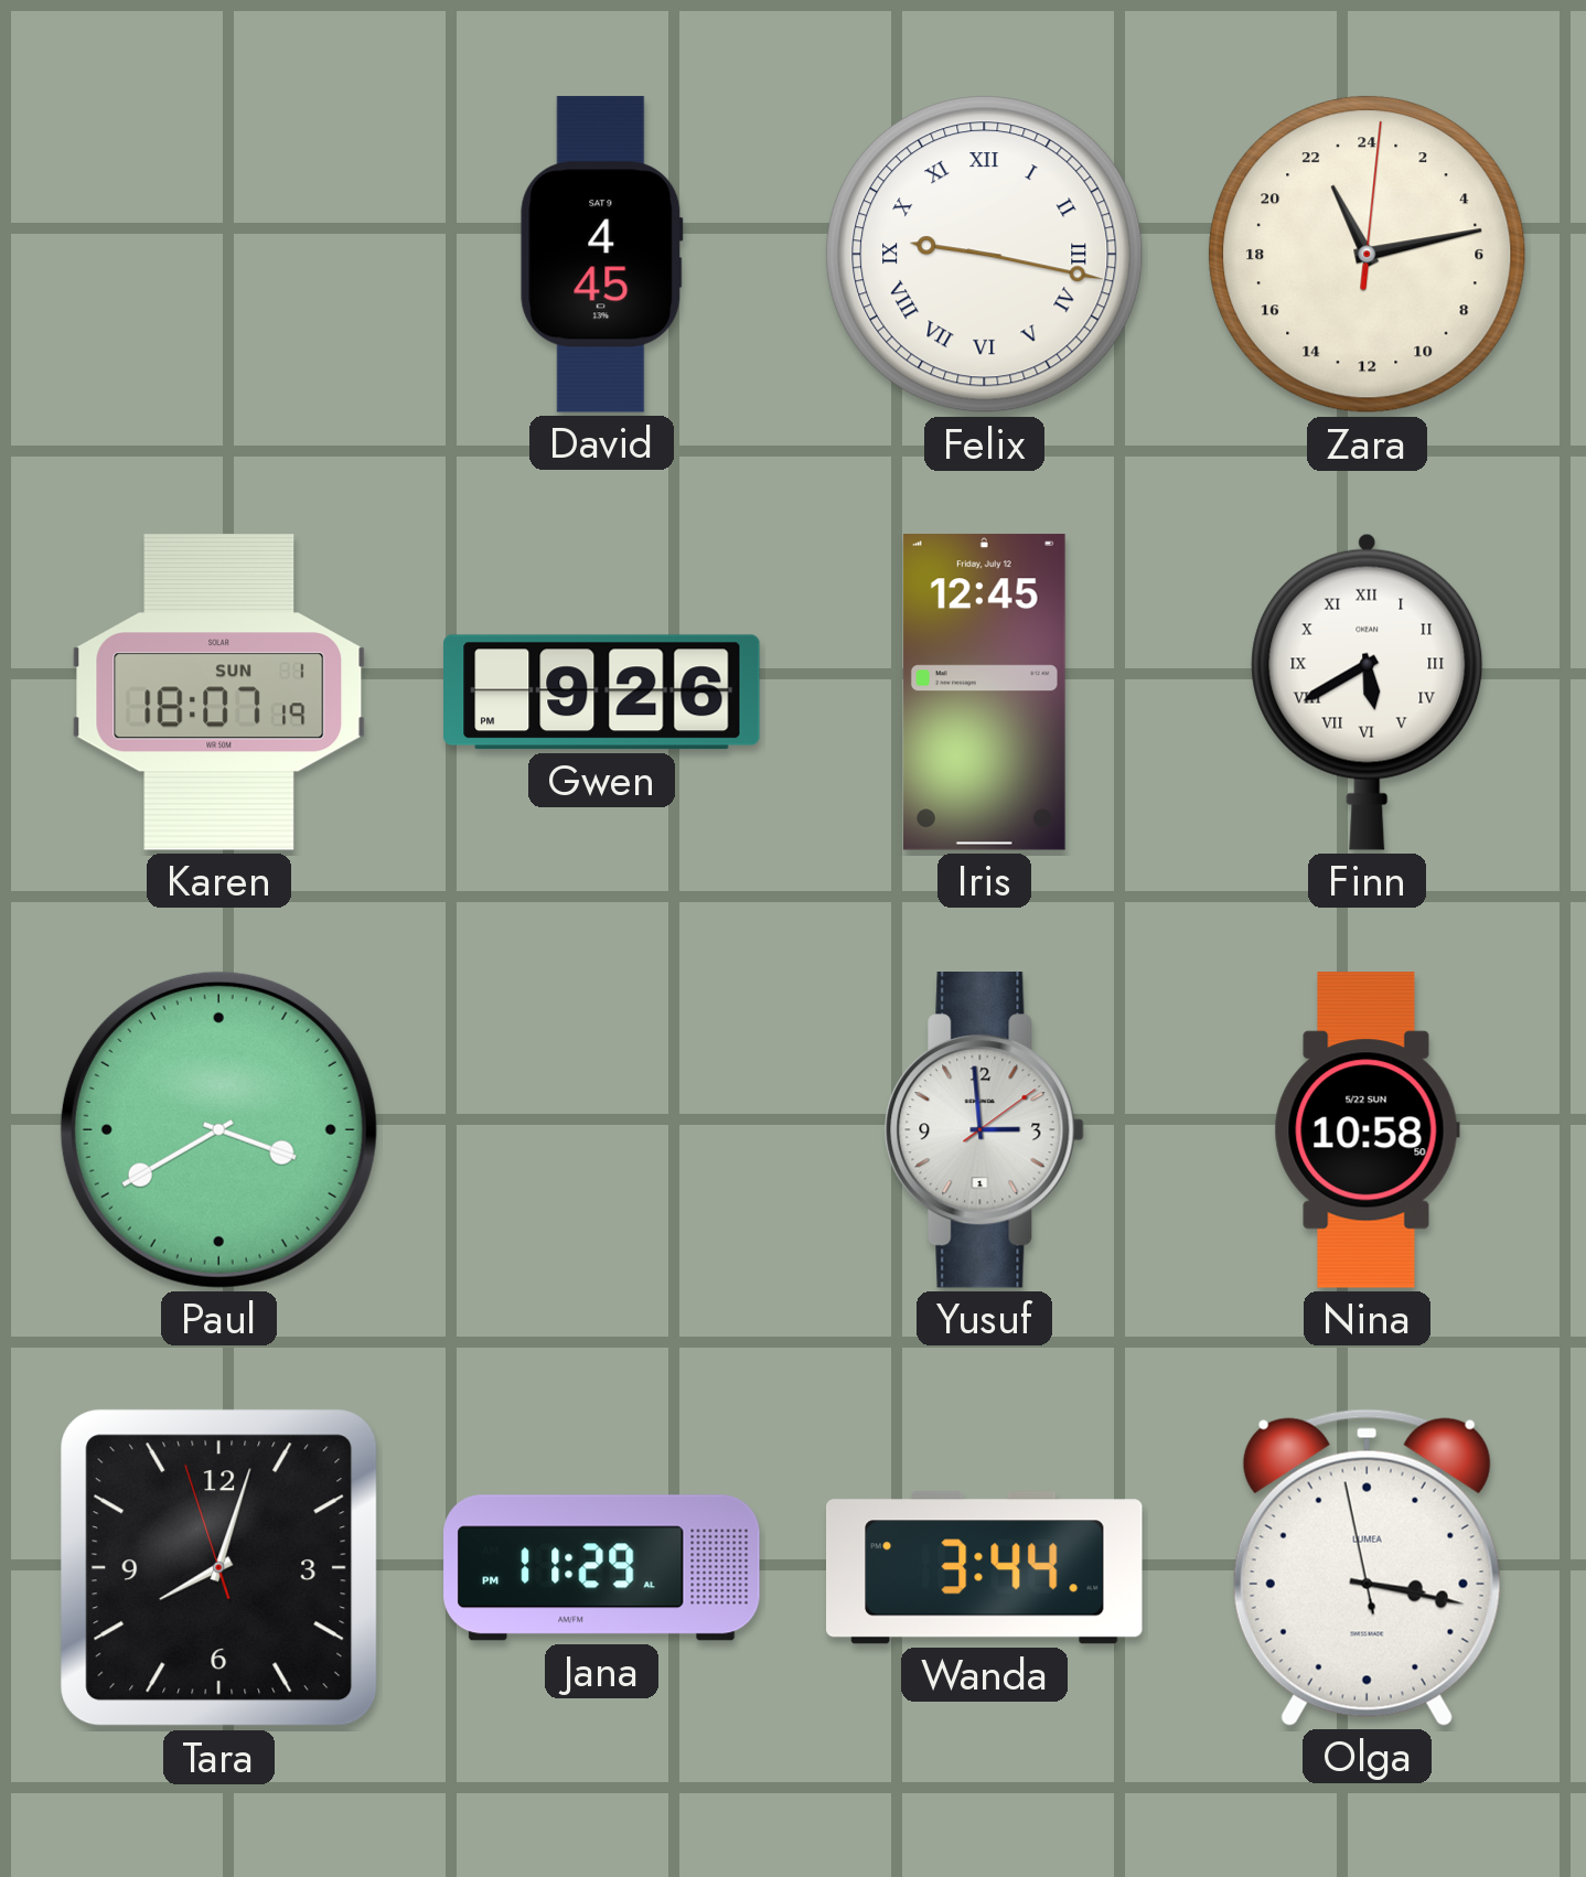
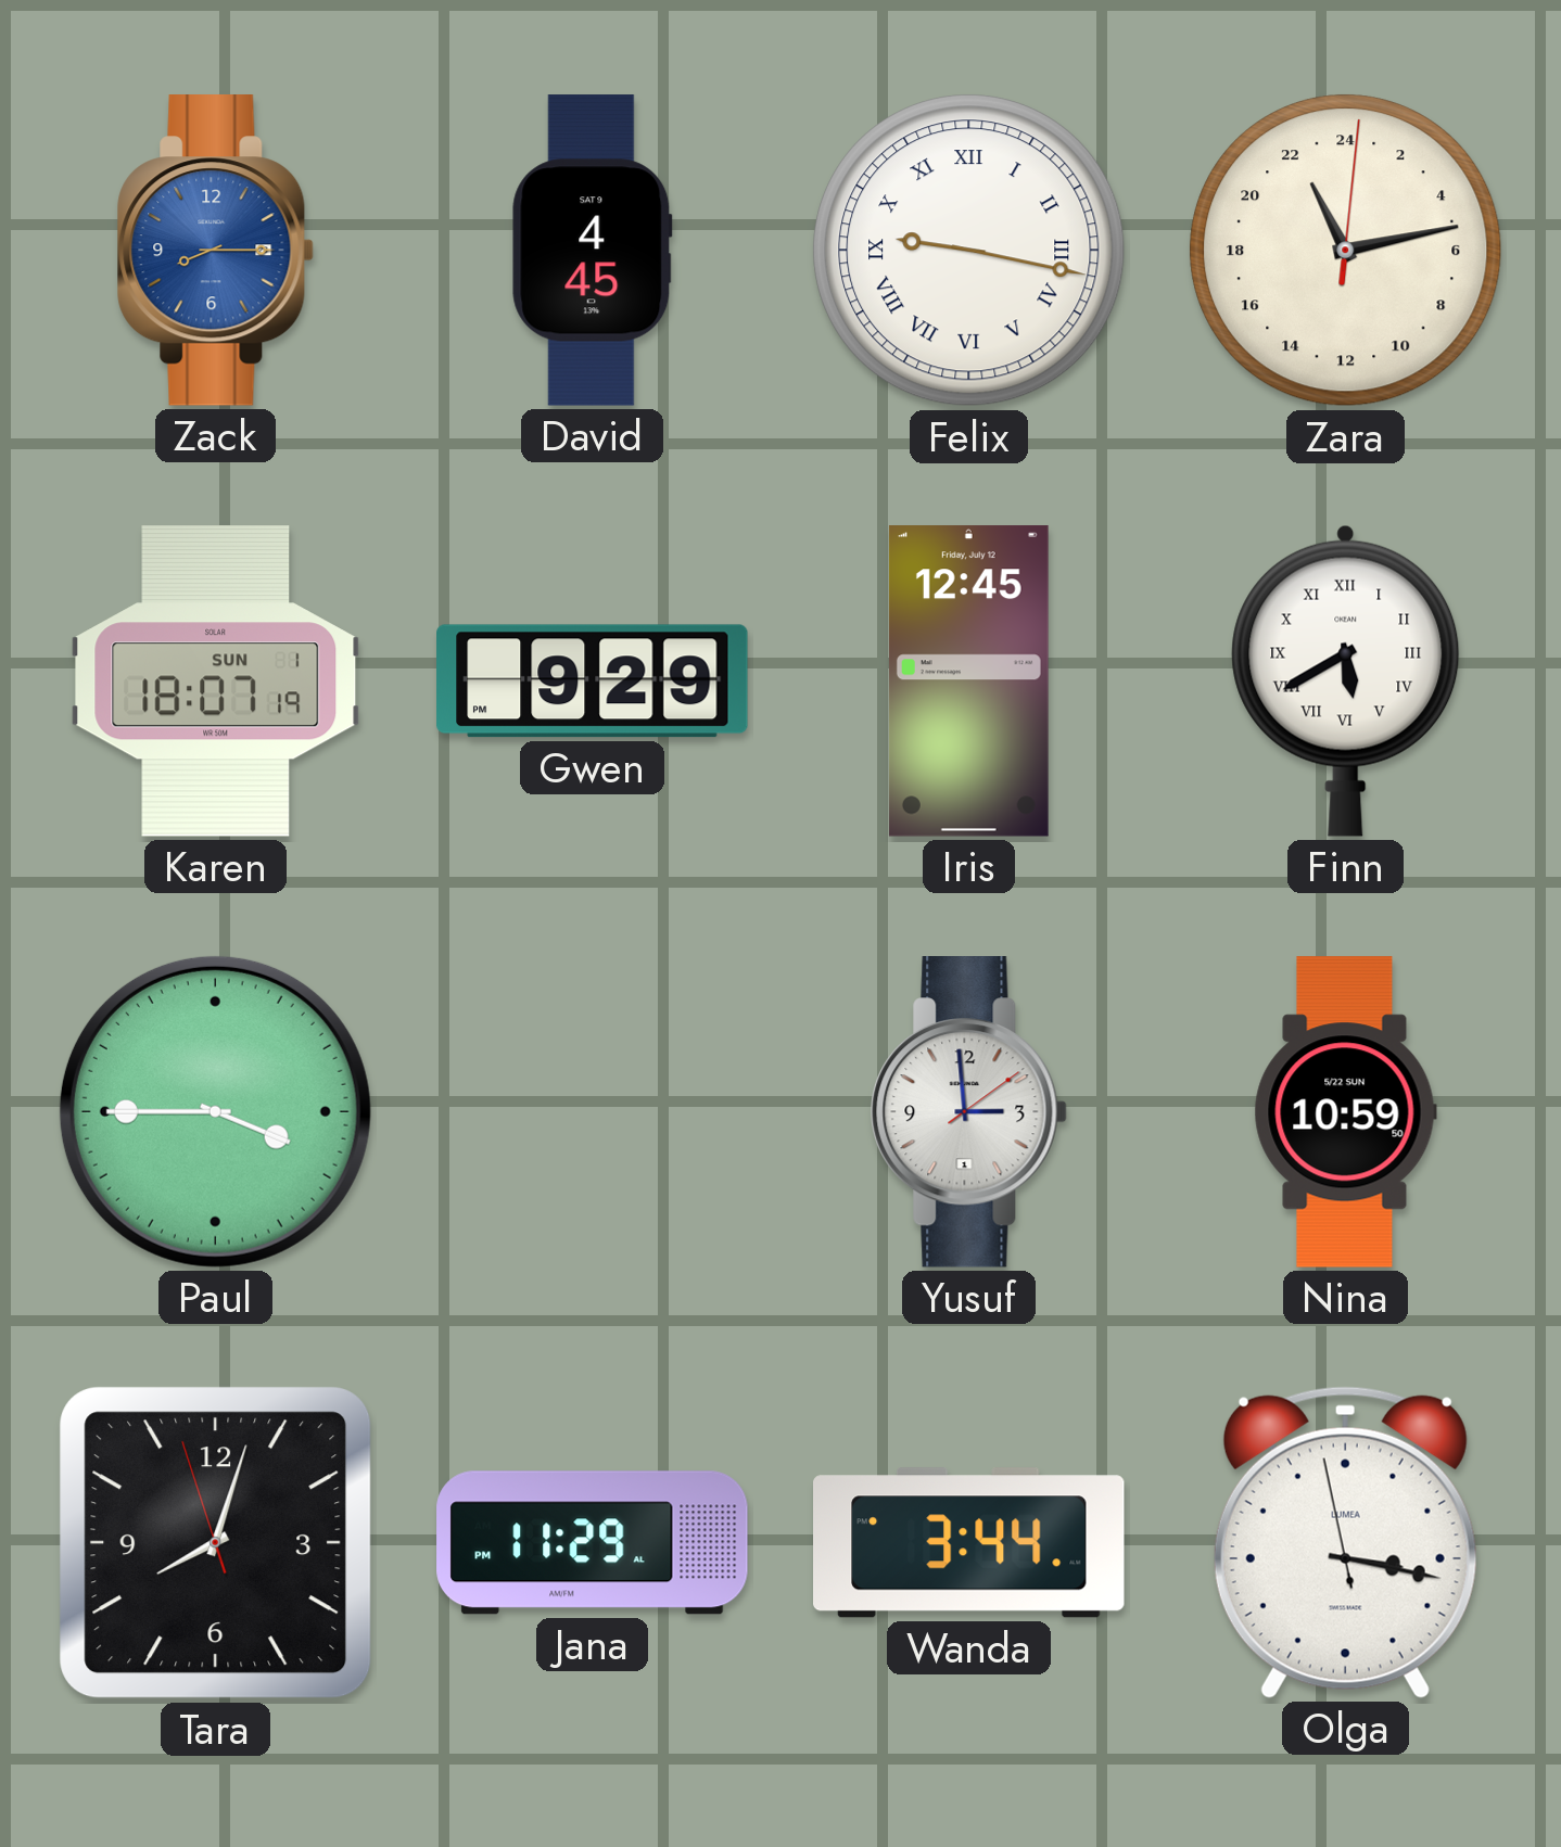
Zack: none -> 8:15
Gwen: 9:26 -> 9:29
Paul: 3:40 -> 3:45
Nina: 10:58 -> 10:59
